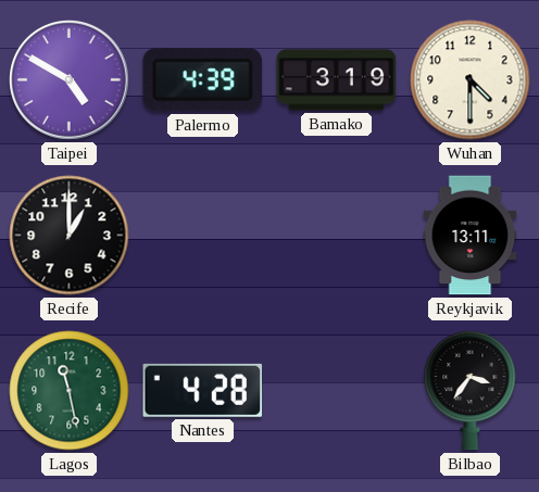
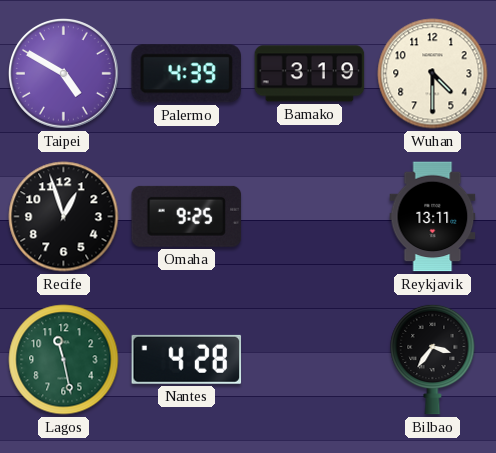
Recife: 1:00 -> 12:57
Omaha: none -> 9:25
